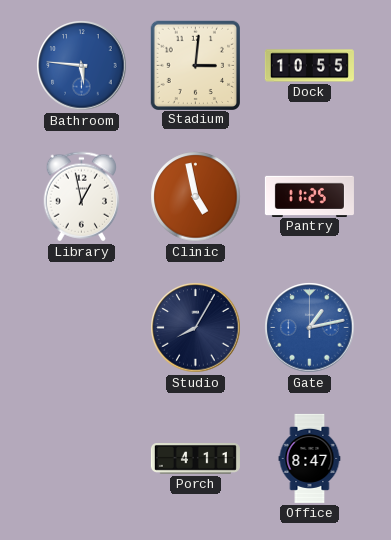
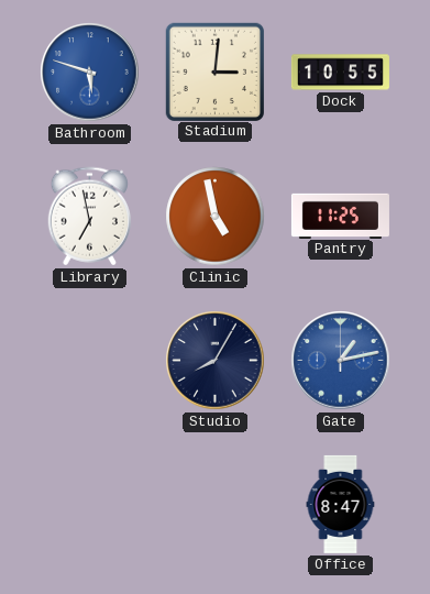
Bathroom: 5:46 -> 5:48
Library: 12:58 -> 6:58
Porch: 4:11 -> none
